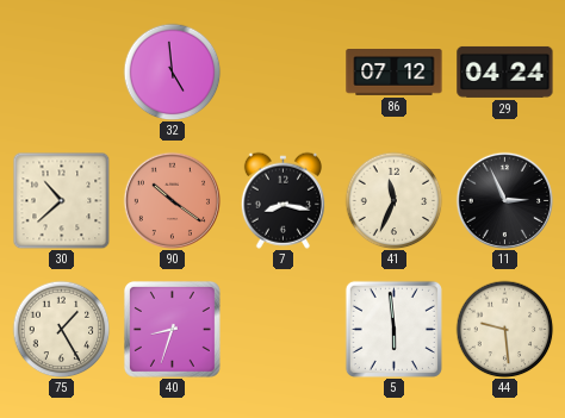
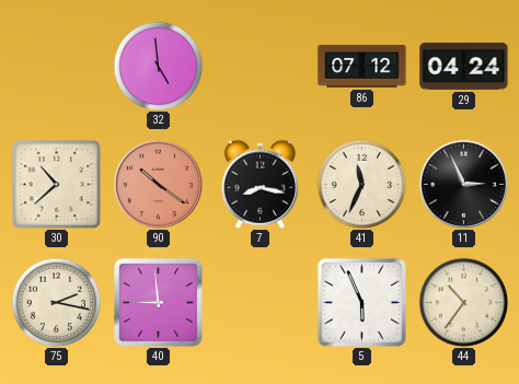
75: 1:25 -> 2:17
40: 8:33 -> 8:59
5: 5:59 -> 5:56
44: 9:29 -> 10:36
